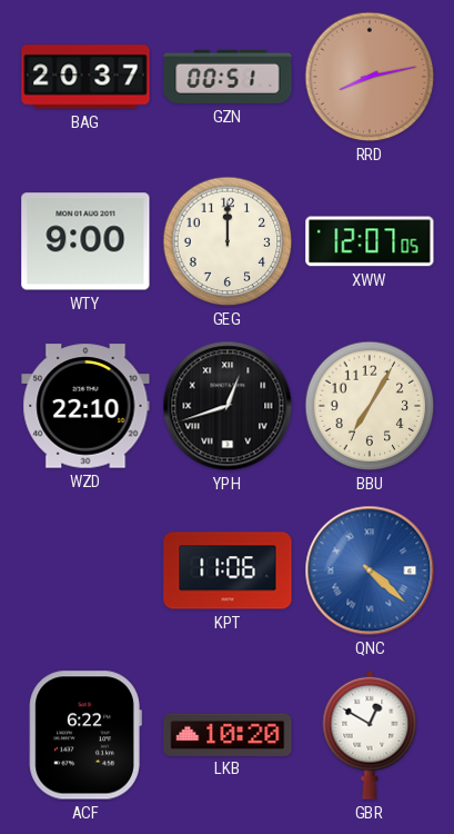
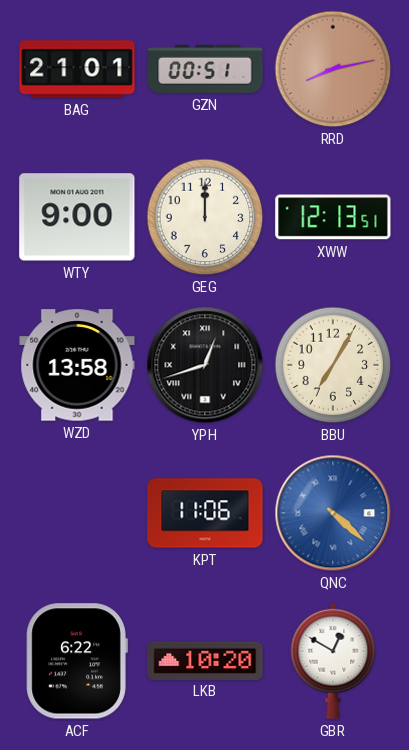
BAG: 20:37 -> 21:01
XWW: 12:07 -> 12:13
WZD: 22:10 -> 13:58
